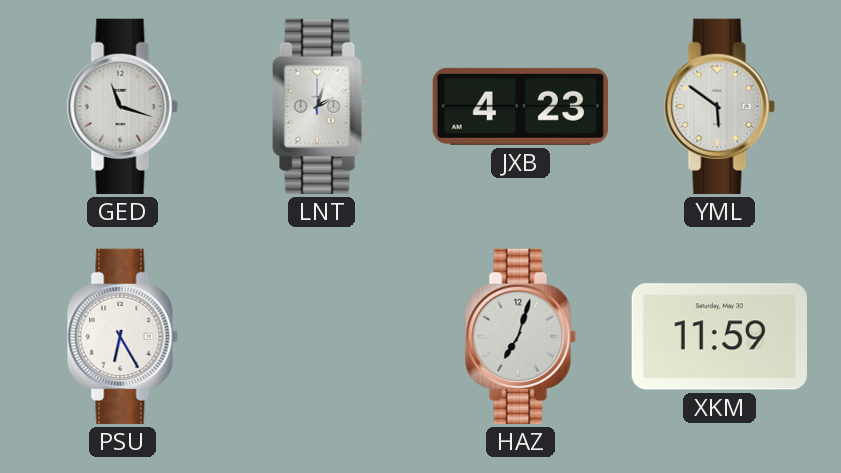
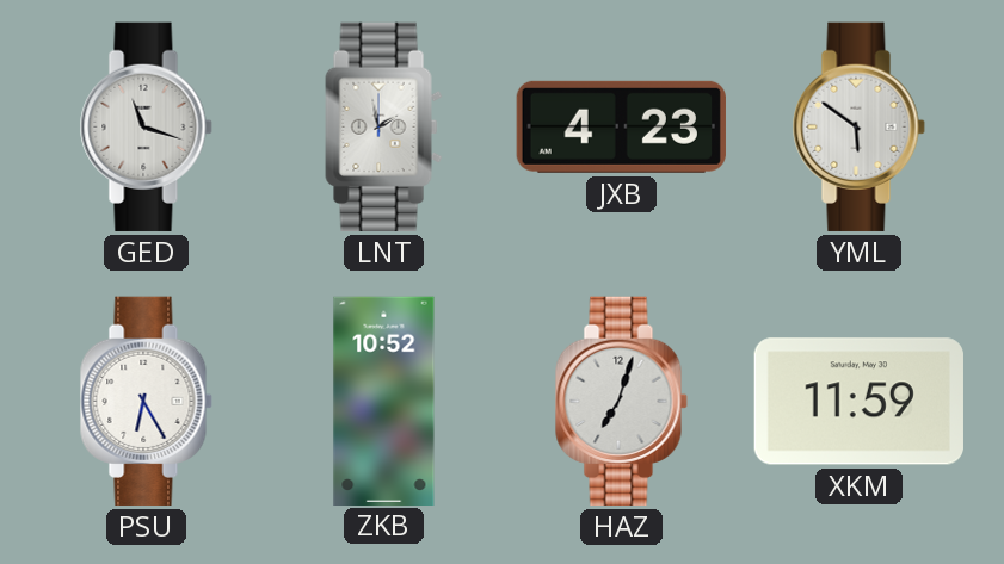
LNT: 2:03 -> 1:58
ZKB: none -> 10:52
